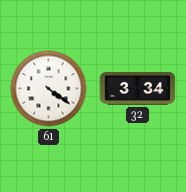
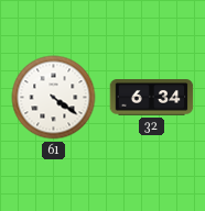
32: 3:34 -> 6:34
